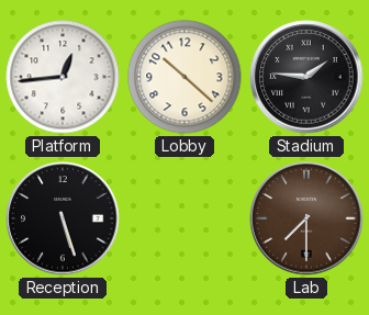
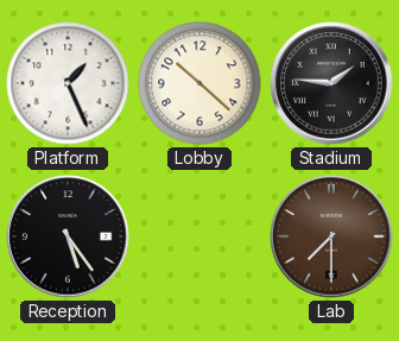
Platform: 12:44 -> 1:26
Reception: 5:27 -> 5:24
